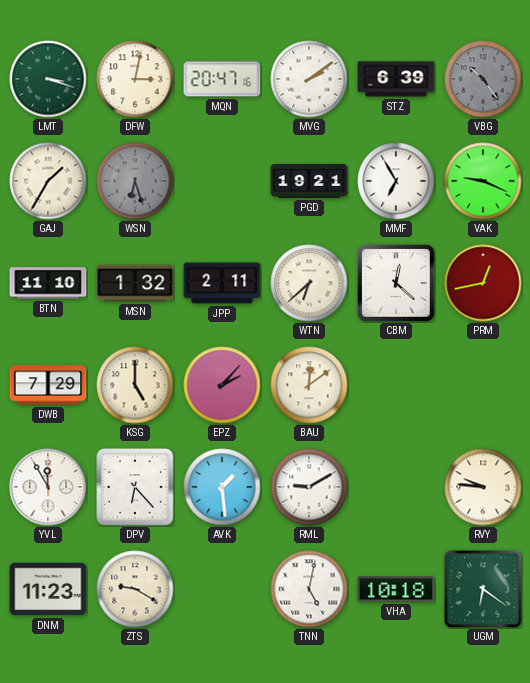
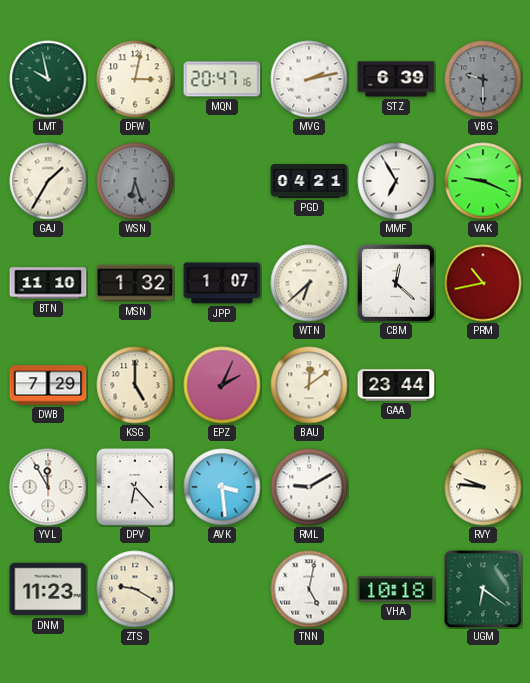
LMT: 3:18 -> 9:58
MVG: 2:09 -> 2:13
VBG: 10:24 -> 9:30
PGD: 19:21 -> 04:21
JPP: 2:11 -> 1:07
PRM: 12:43 -> 10:43
EPZ: 2:07 -> 2:04
GAA: none -> 23:44
AVK: 1:29 -> 3:29
